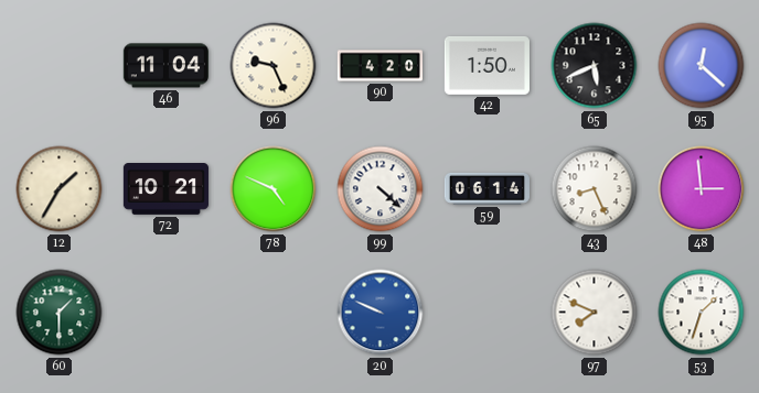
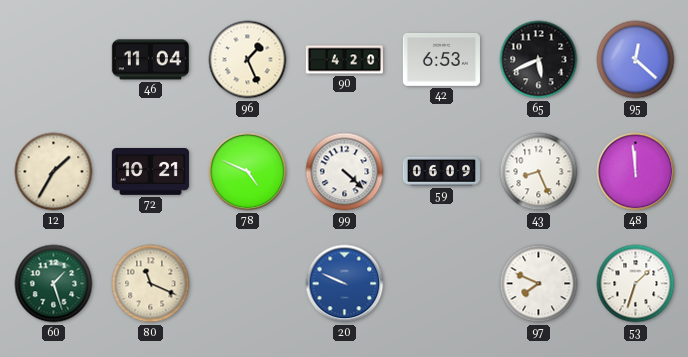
96: 9:26 -> 1:26
42: 1:50 -> 6:53
59: 06:14 -> 06:09
48: 2:59 -> 11:59
60: 1:30 -> 1:27
80: none -> 11:19
